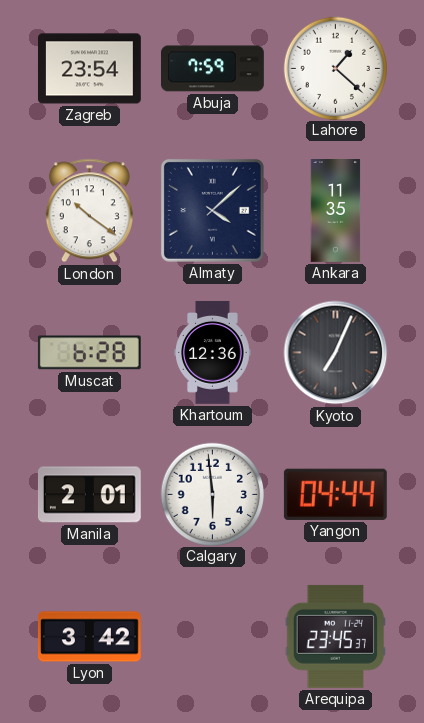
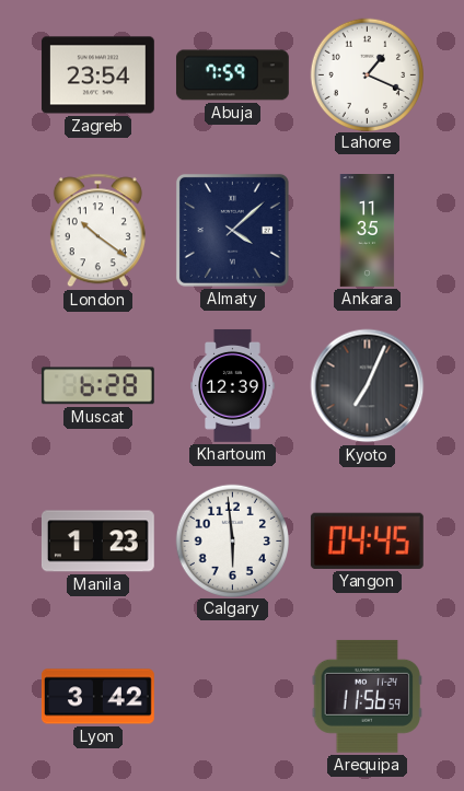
Lahore: 1:22 -> 1:19
Khartoum: 12:36 -> 12:39
Manila: 2:01 -> 1:23
Yangon: 04:44 -> 04:45
Arequipa: 23:45 -> 11:56
